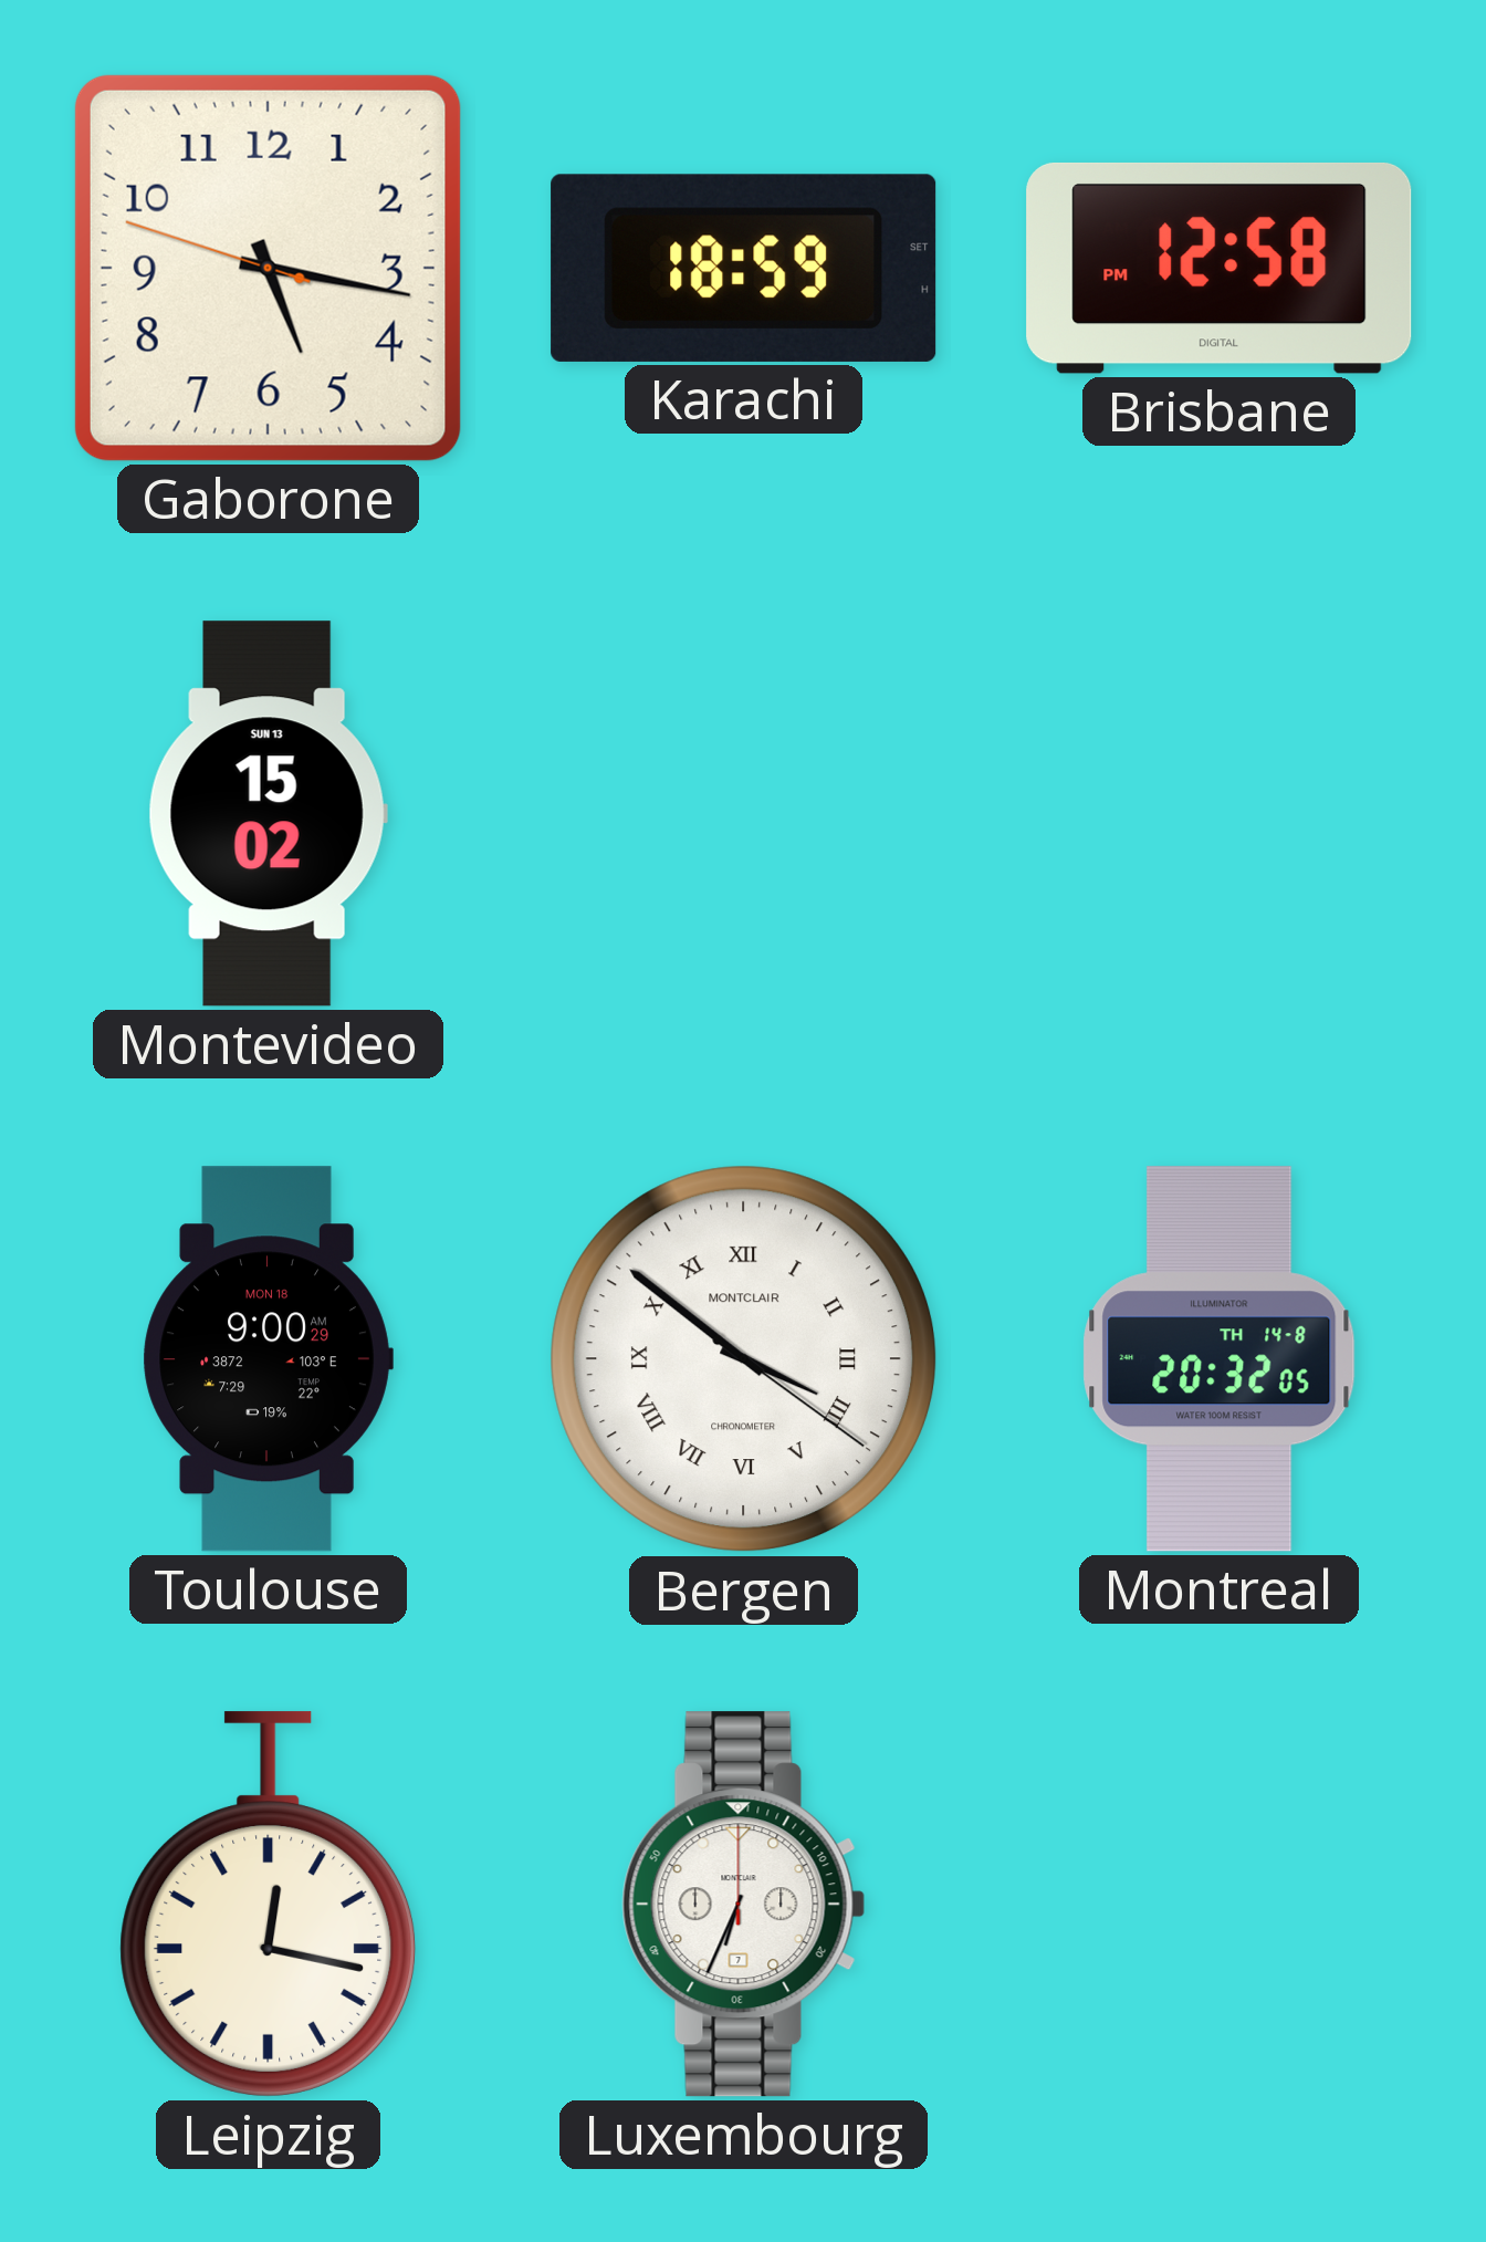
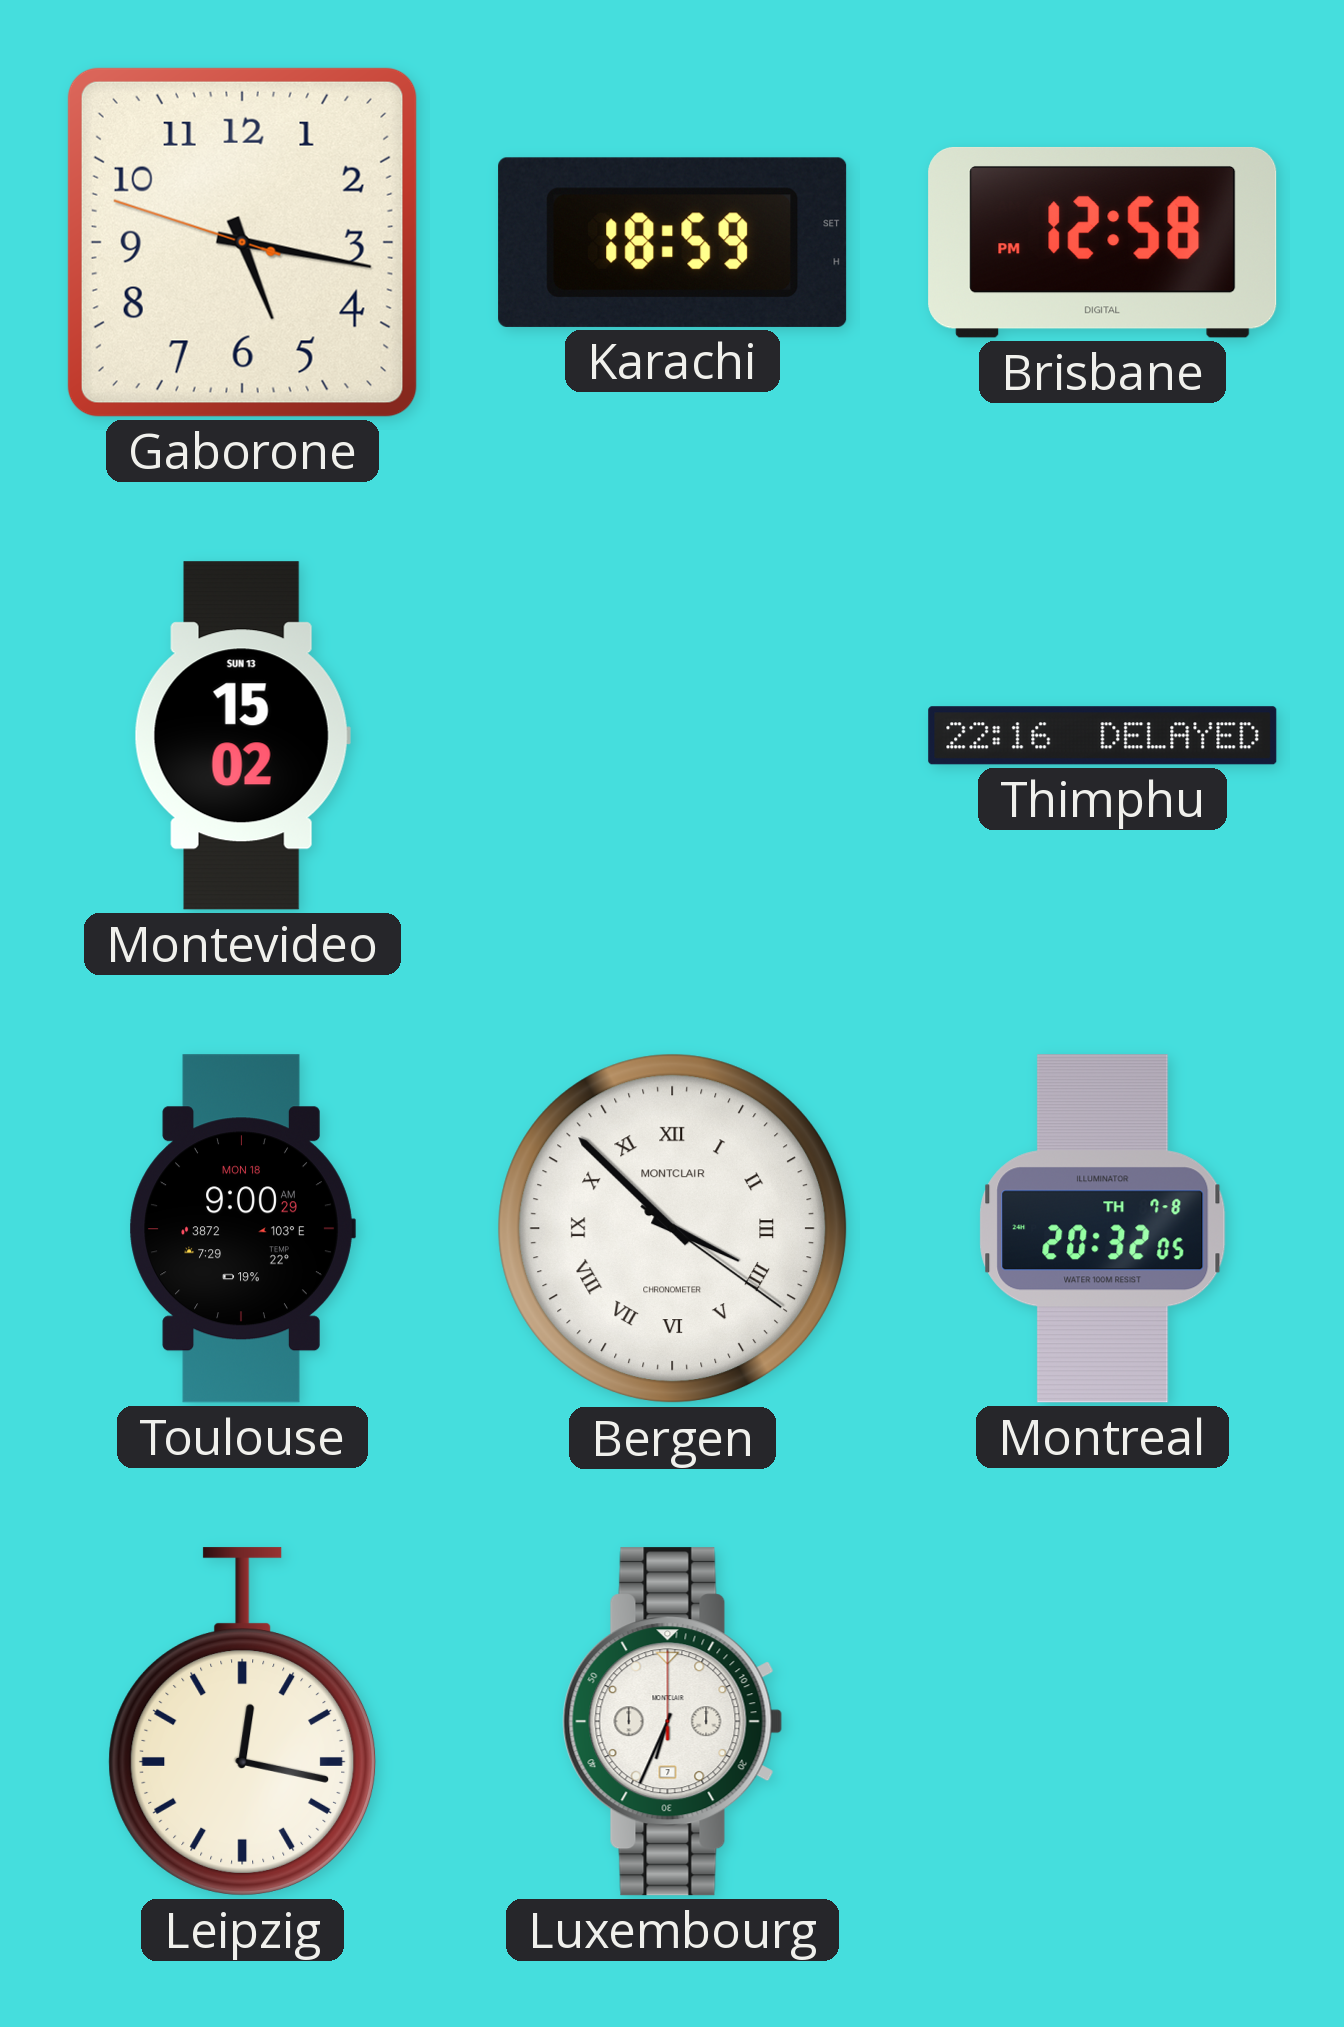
Thimphu: none -> 22:16
Bergen: 3:51 -> 3:52
Montreal date: TH 14-8 -> TH 7-8
